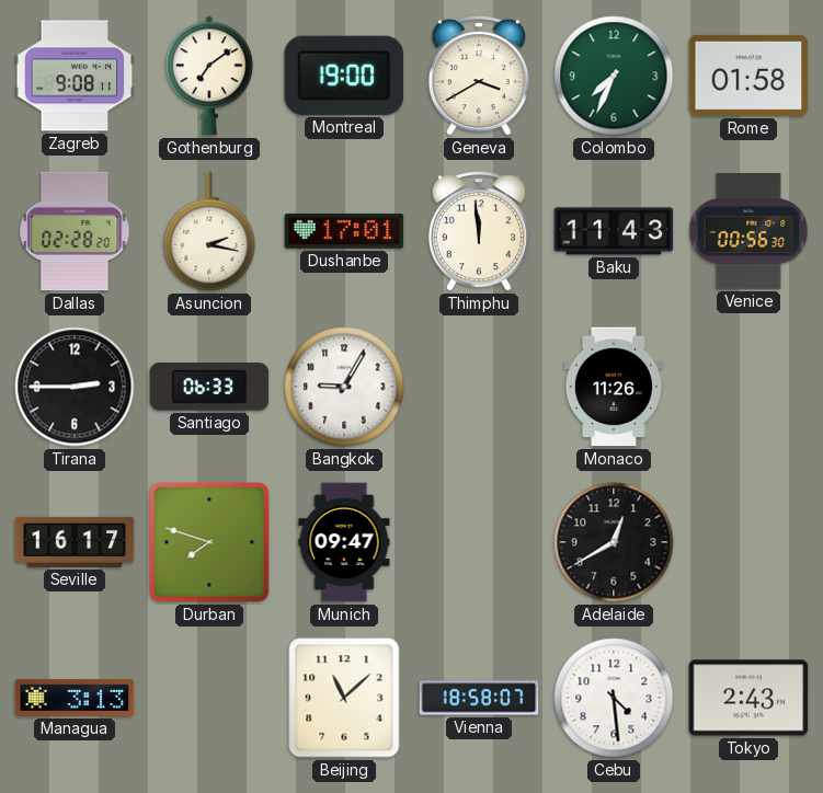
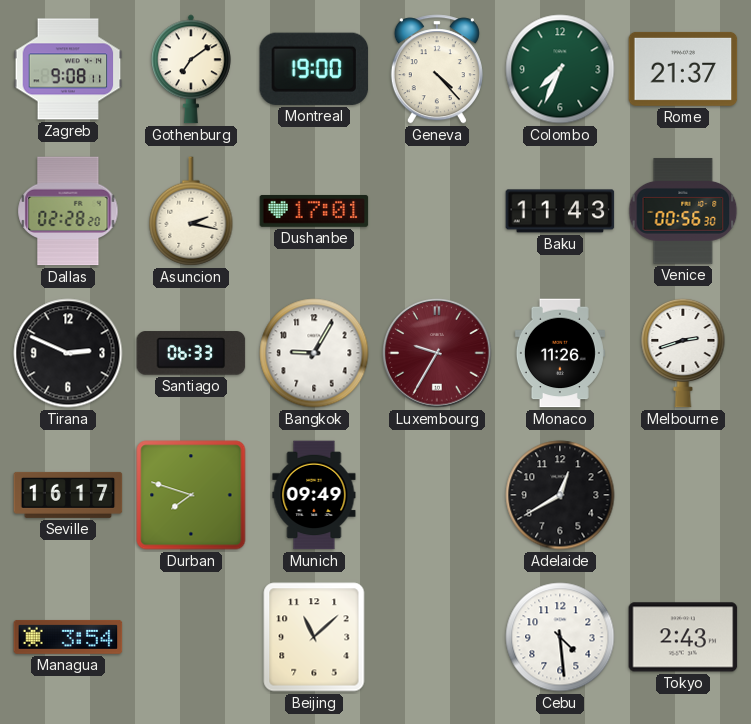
Geneva: 3:40 -> 4:23
Rome: 01:58 -> 21:37
Thimphu: 11:59 -> none
Tirana: 2:45 -> 2:49
Luxembourg: none -> 9:35
Melbourne: none -> 2:42
Munich: 09:47 -> 09:49
Managua: 3:13 -> 3:54
Vienna: 18:58 -> none
